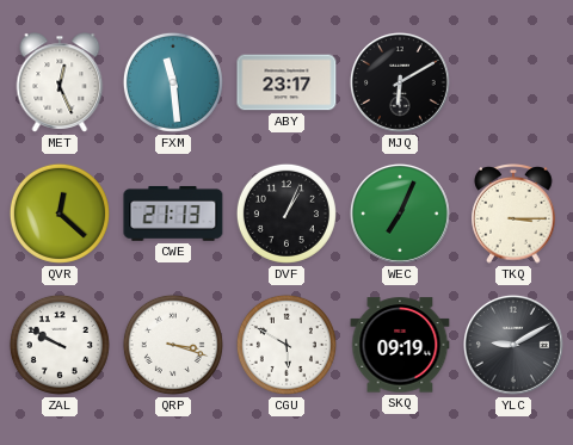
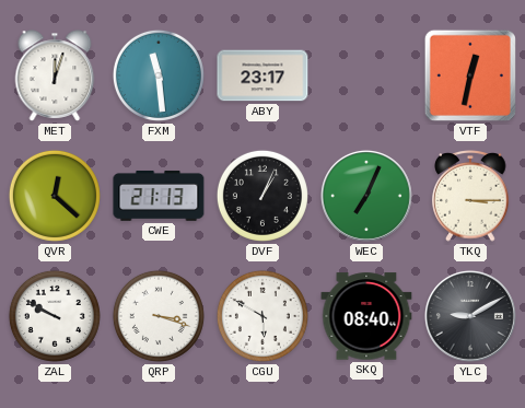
MET: 12:26 -> 12:03
MJQ: 6:10 -> none
VTF: none -> 12:32
SKQ: 09:19 -> 08:40
